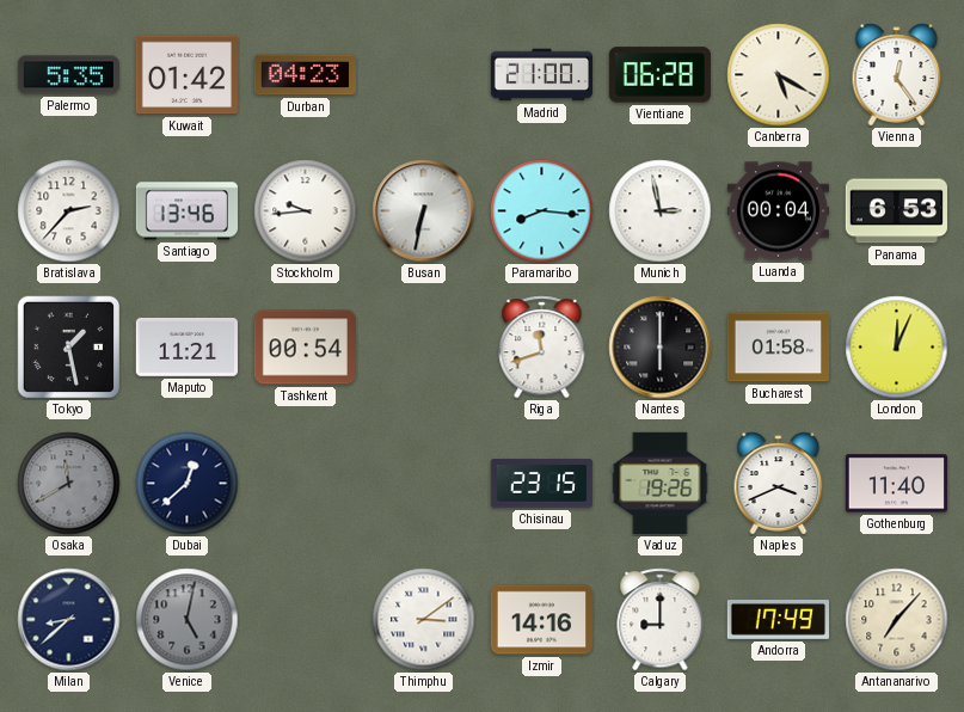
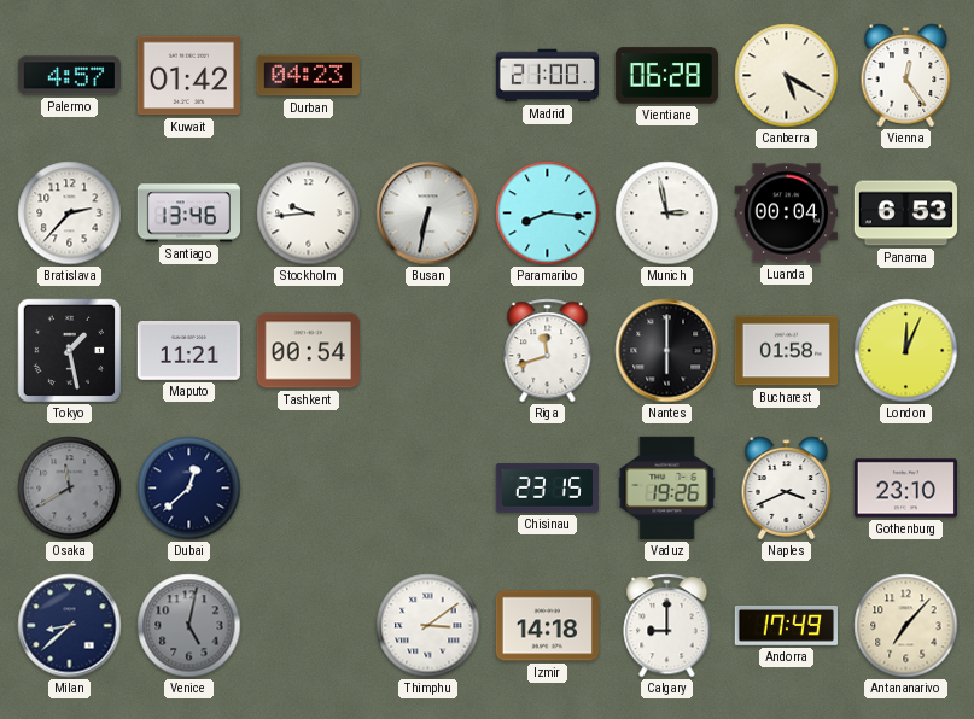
Palermo: 5:35 -> 4:57
Gothenburg: 11:40 -> 23:10
Izmir: 14:16 -> 14:18
